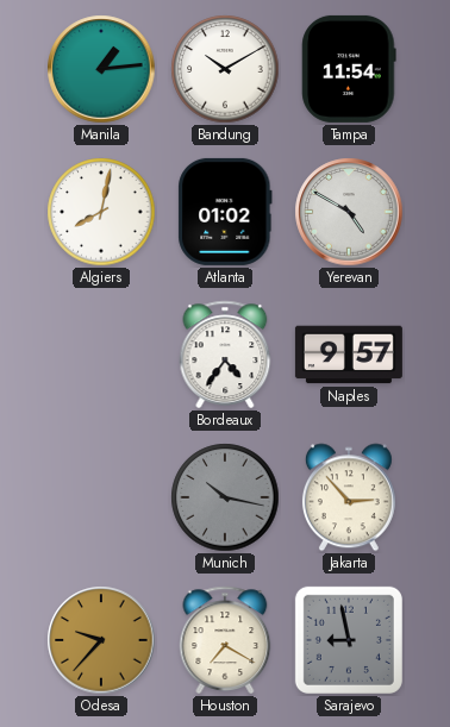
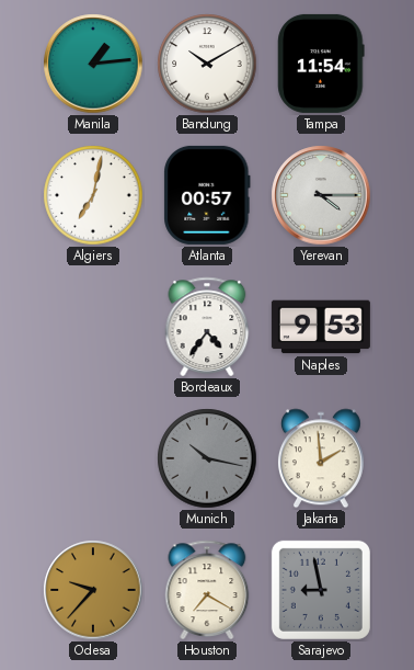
Algiers: 8:02 -> 7:02
Atlanta: 01:02 -> 00:57
Yerevan: 4:50 -> 4:15
Naples: 9:57 -> 9:53
Jakarta: 2:53 -> 1:59
